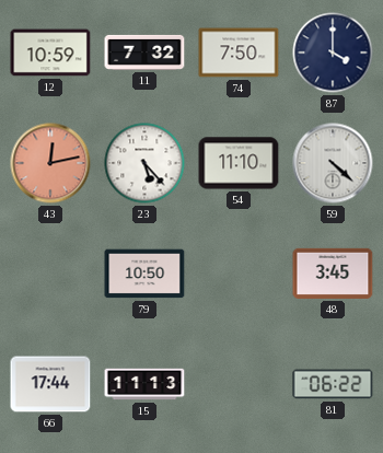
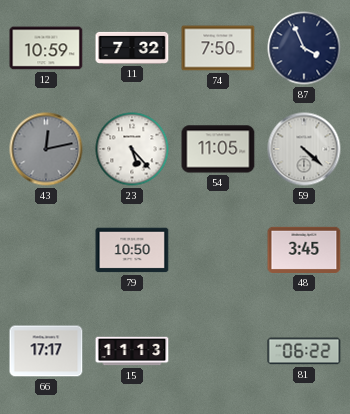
87: 4:00 -> 3:56
43 dial: salmon -> grey
54: 11:10 -> 11:05
66: 17:44 -> 17:17
